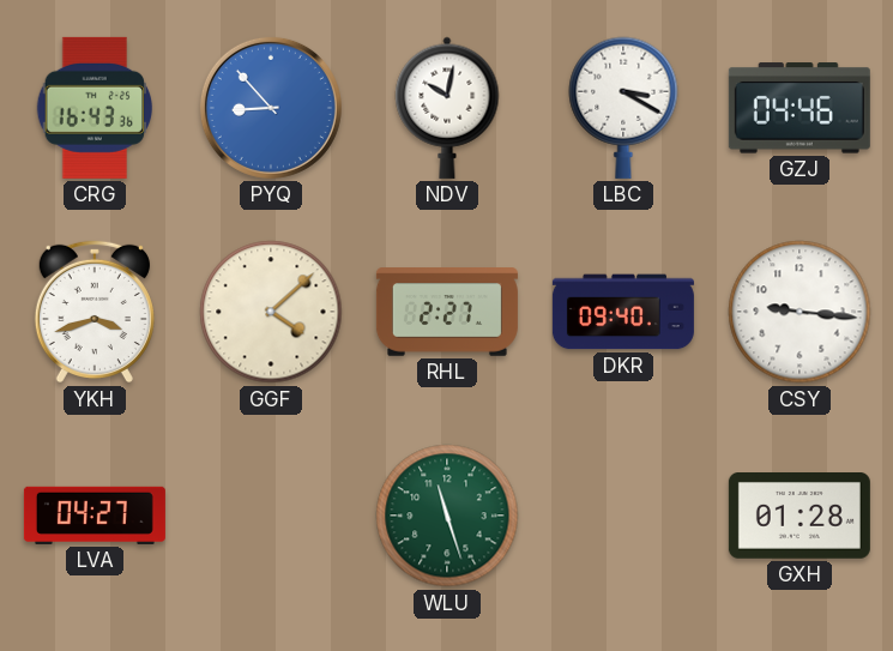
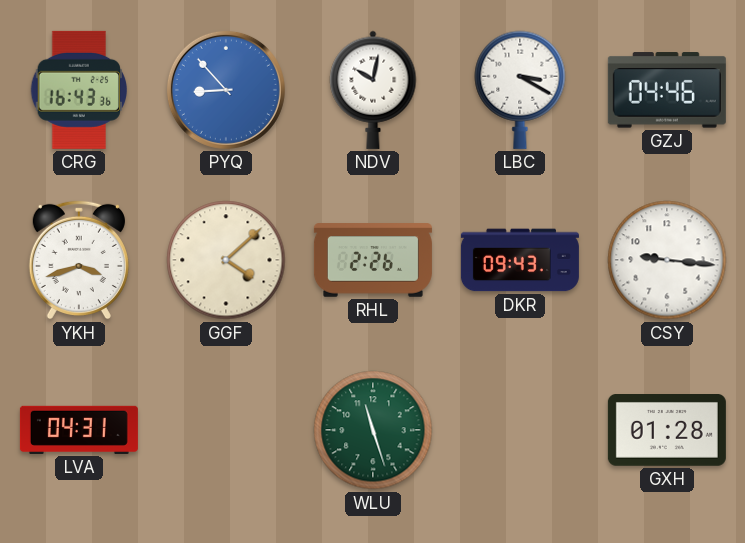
RHL: 2:27 -> 2:26
DKR: 09:40 -> 09:43
LVA: 04:27 -> 04:31
